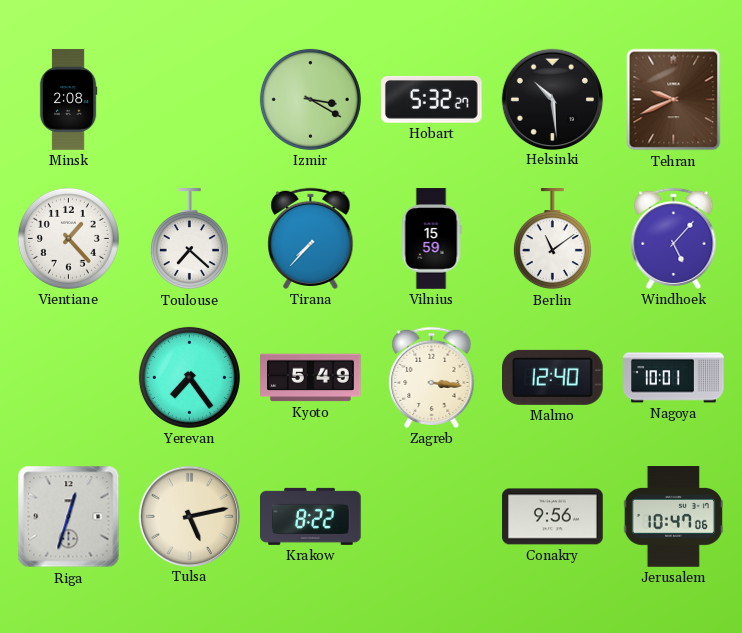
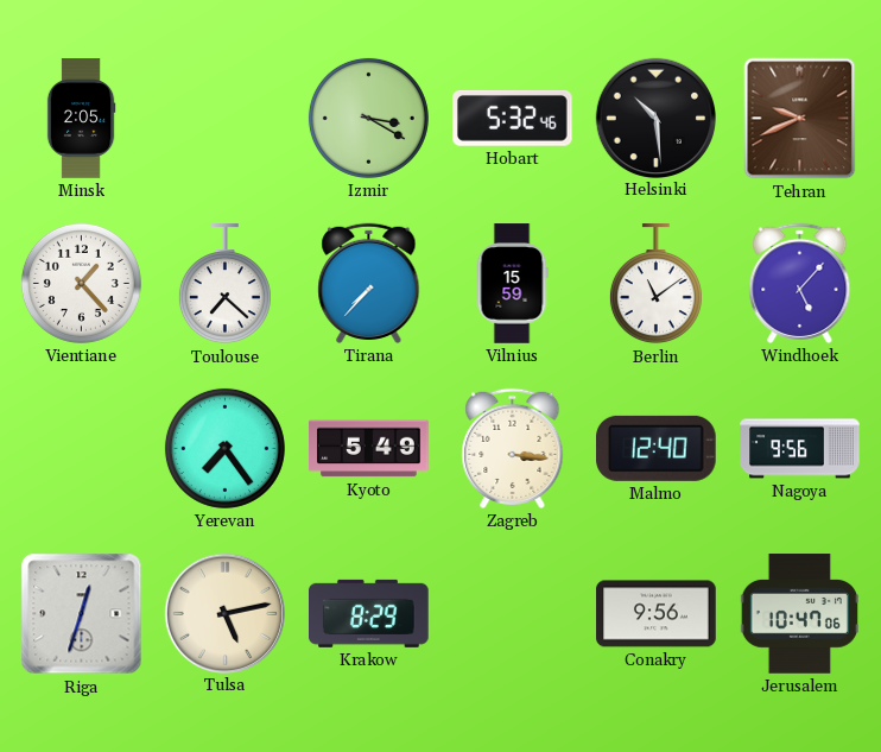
Minsk: 2:08 -> 2:05
Hobart: 5:32:27 -> 5:32:46
Nagoya: 10:01 -> 9:56
Krakow: 8:22 -> 8:29
